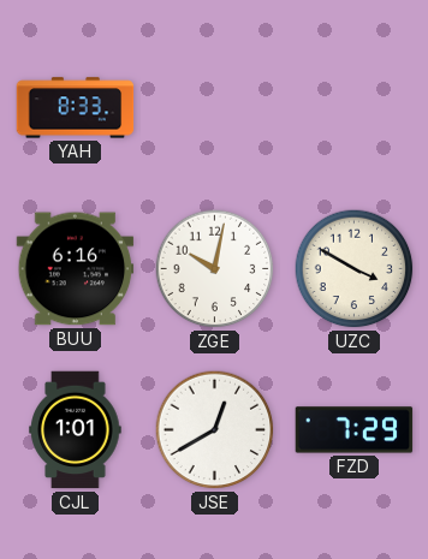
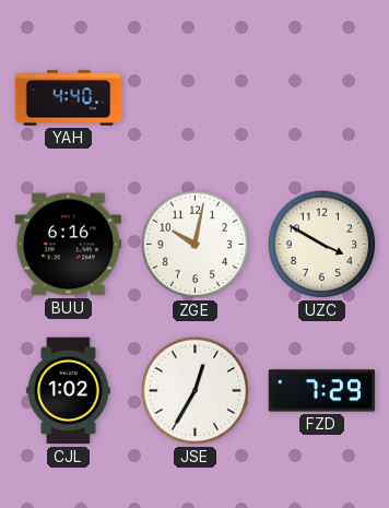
YAH: 8:33 -> 4:40
CJL: 1:01 -> 1:02
JSE: 12:40 -> 12:35
